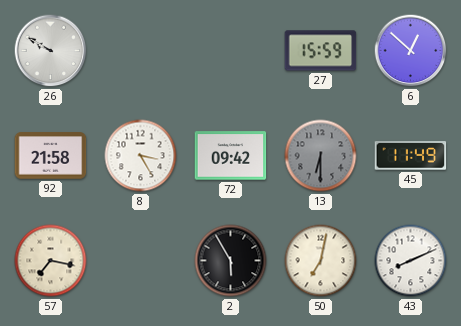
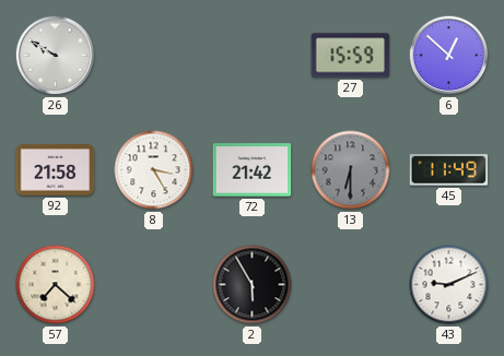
72: 09:42 -> 21:42
57: 7:17 -> 7:22
50: 7:02 -> none
43: 8:11 -> 9:11
